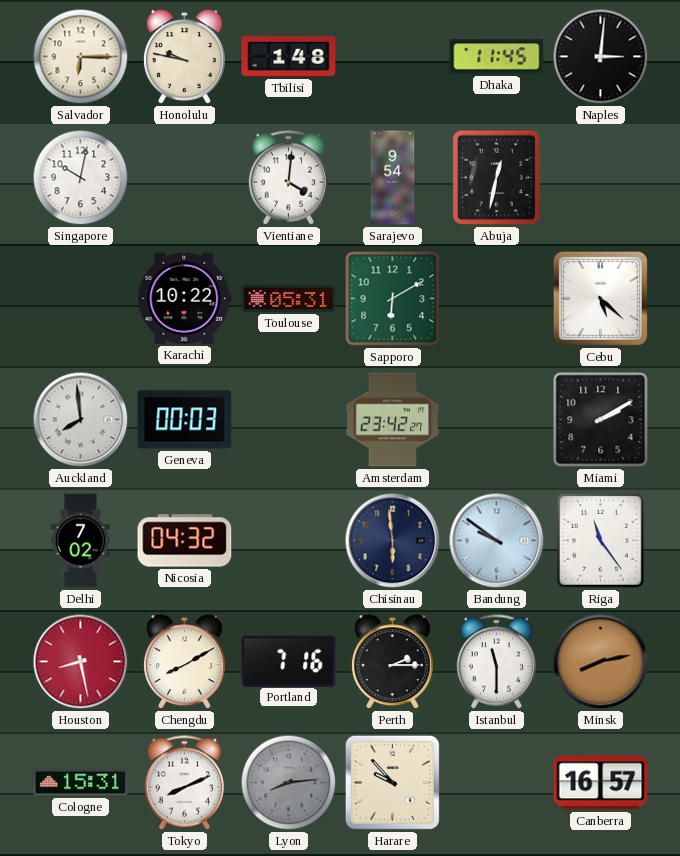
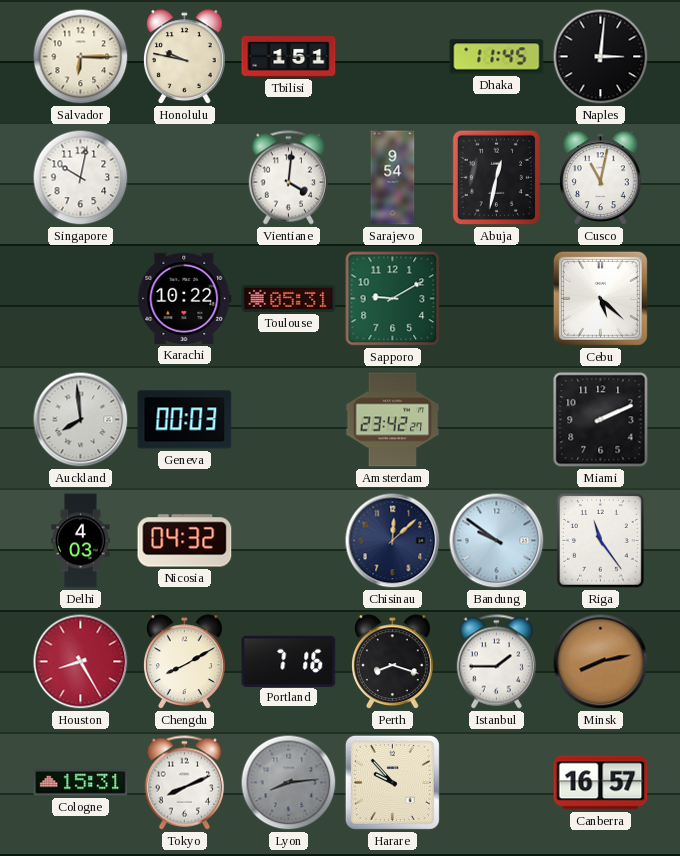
Tbilisi: 1:48 -> 1:51
Cusco: none -> 11:02
Sapporo: 6:10 -> 9:10
Miami: 2:10 -> 2:11
Delhi: 7:02 -> 4:03
Chisinau: 5:59 -> 12:08
Houston: 8:28 -> 8:25
Perth: 2:15 -> 8:18
Istanbul: 11:30 -> 1:45
